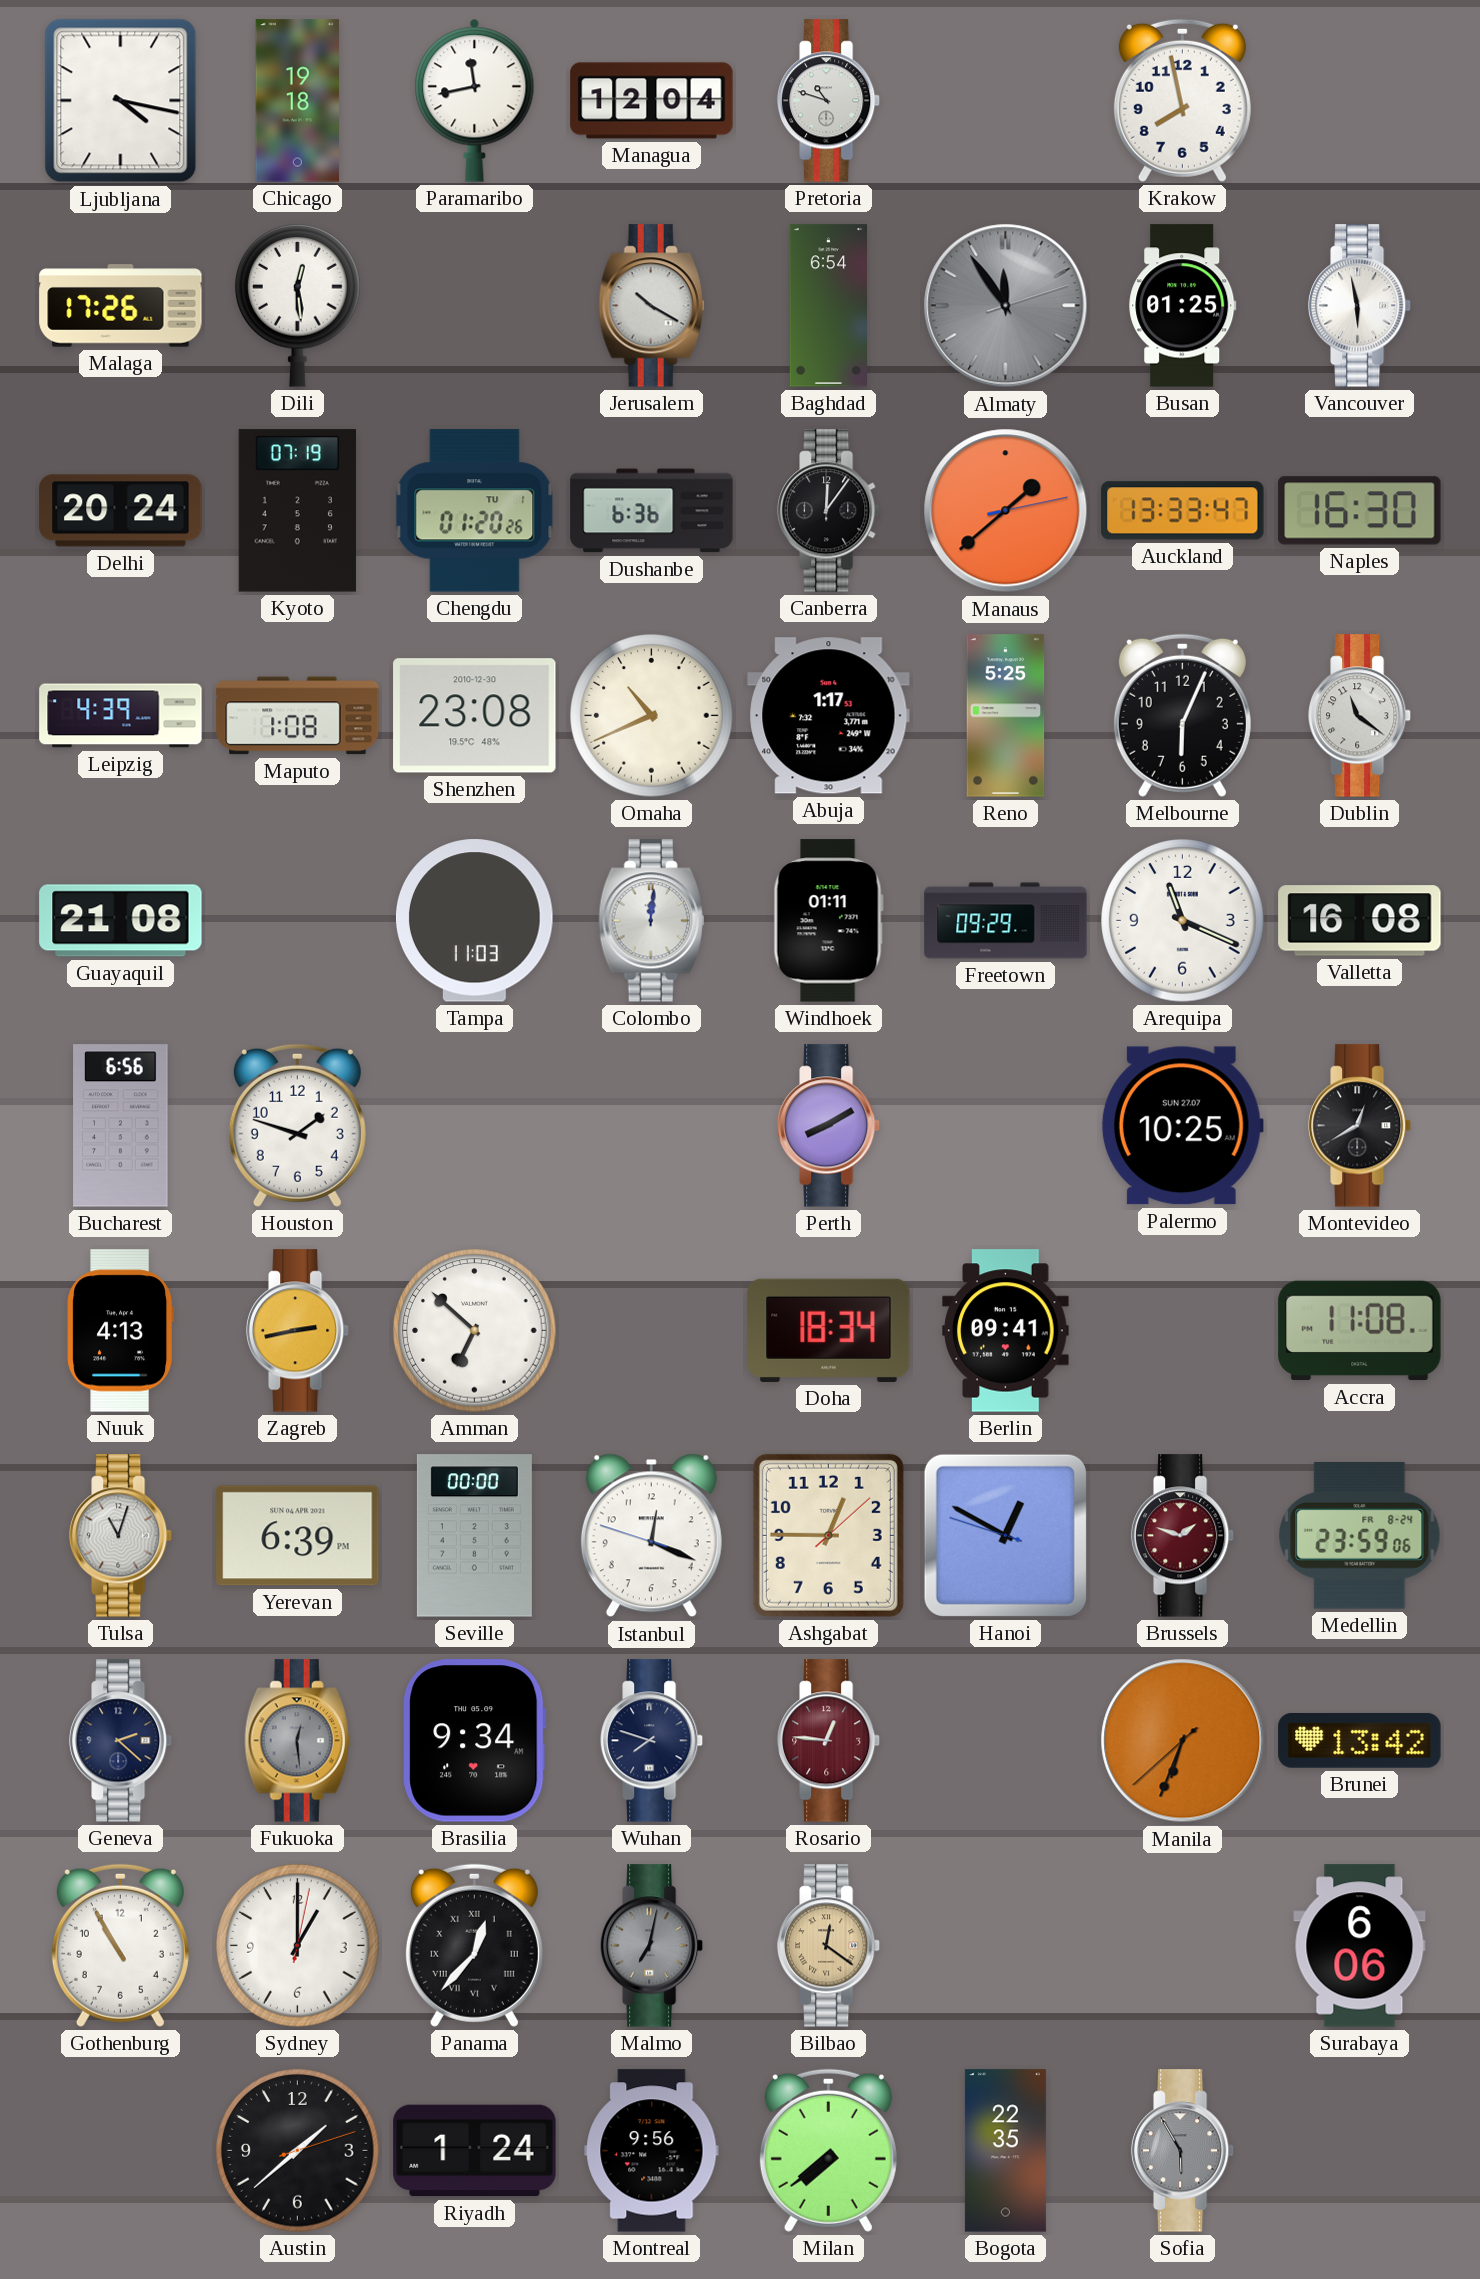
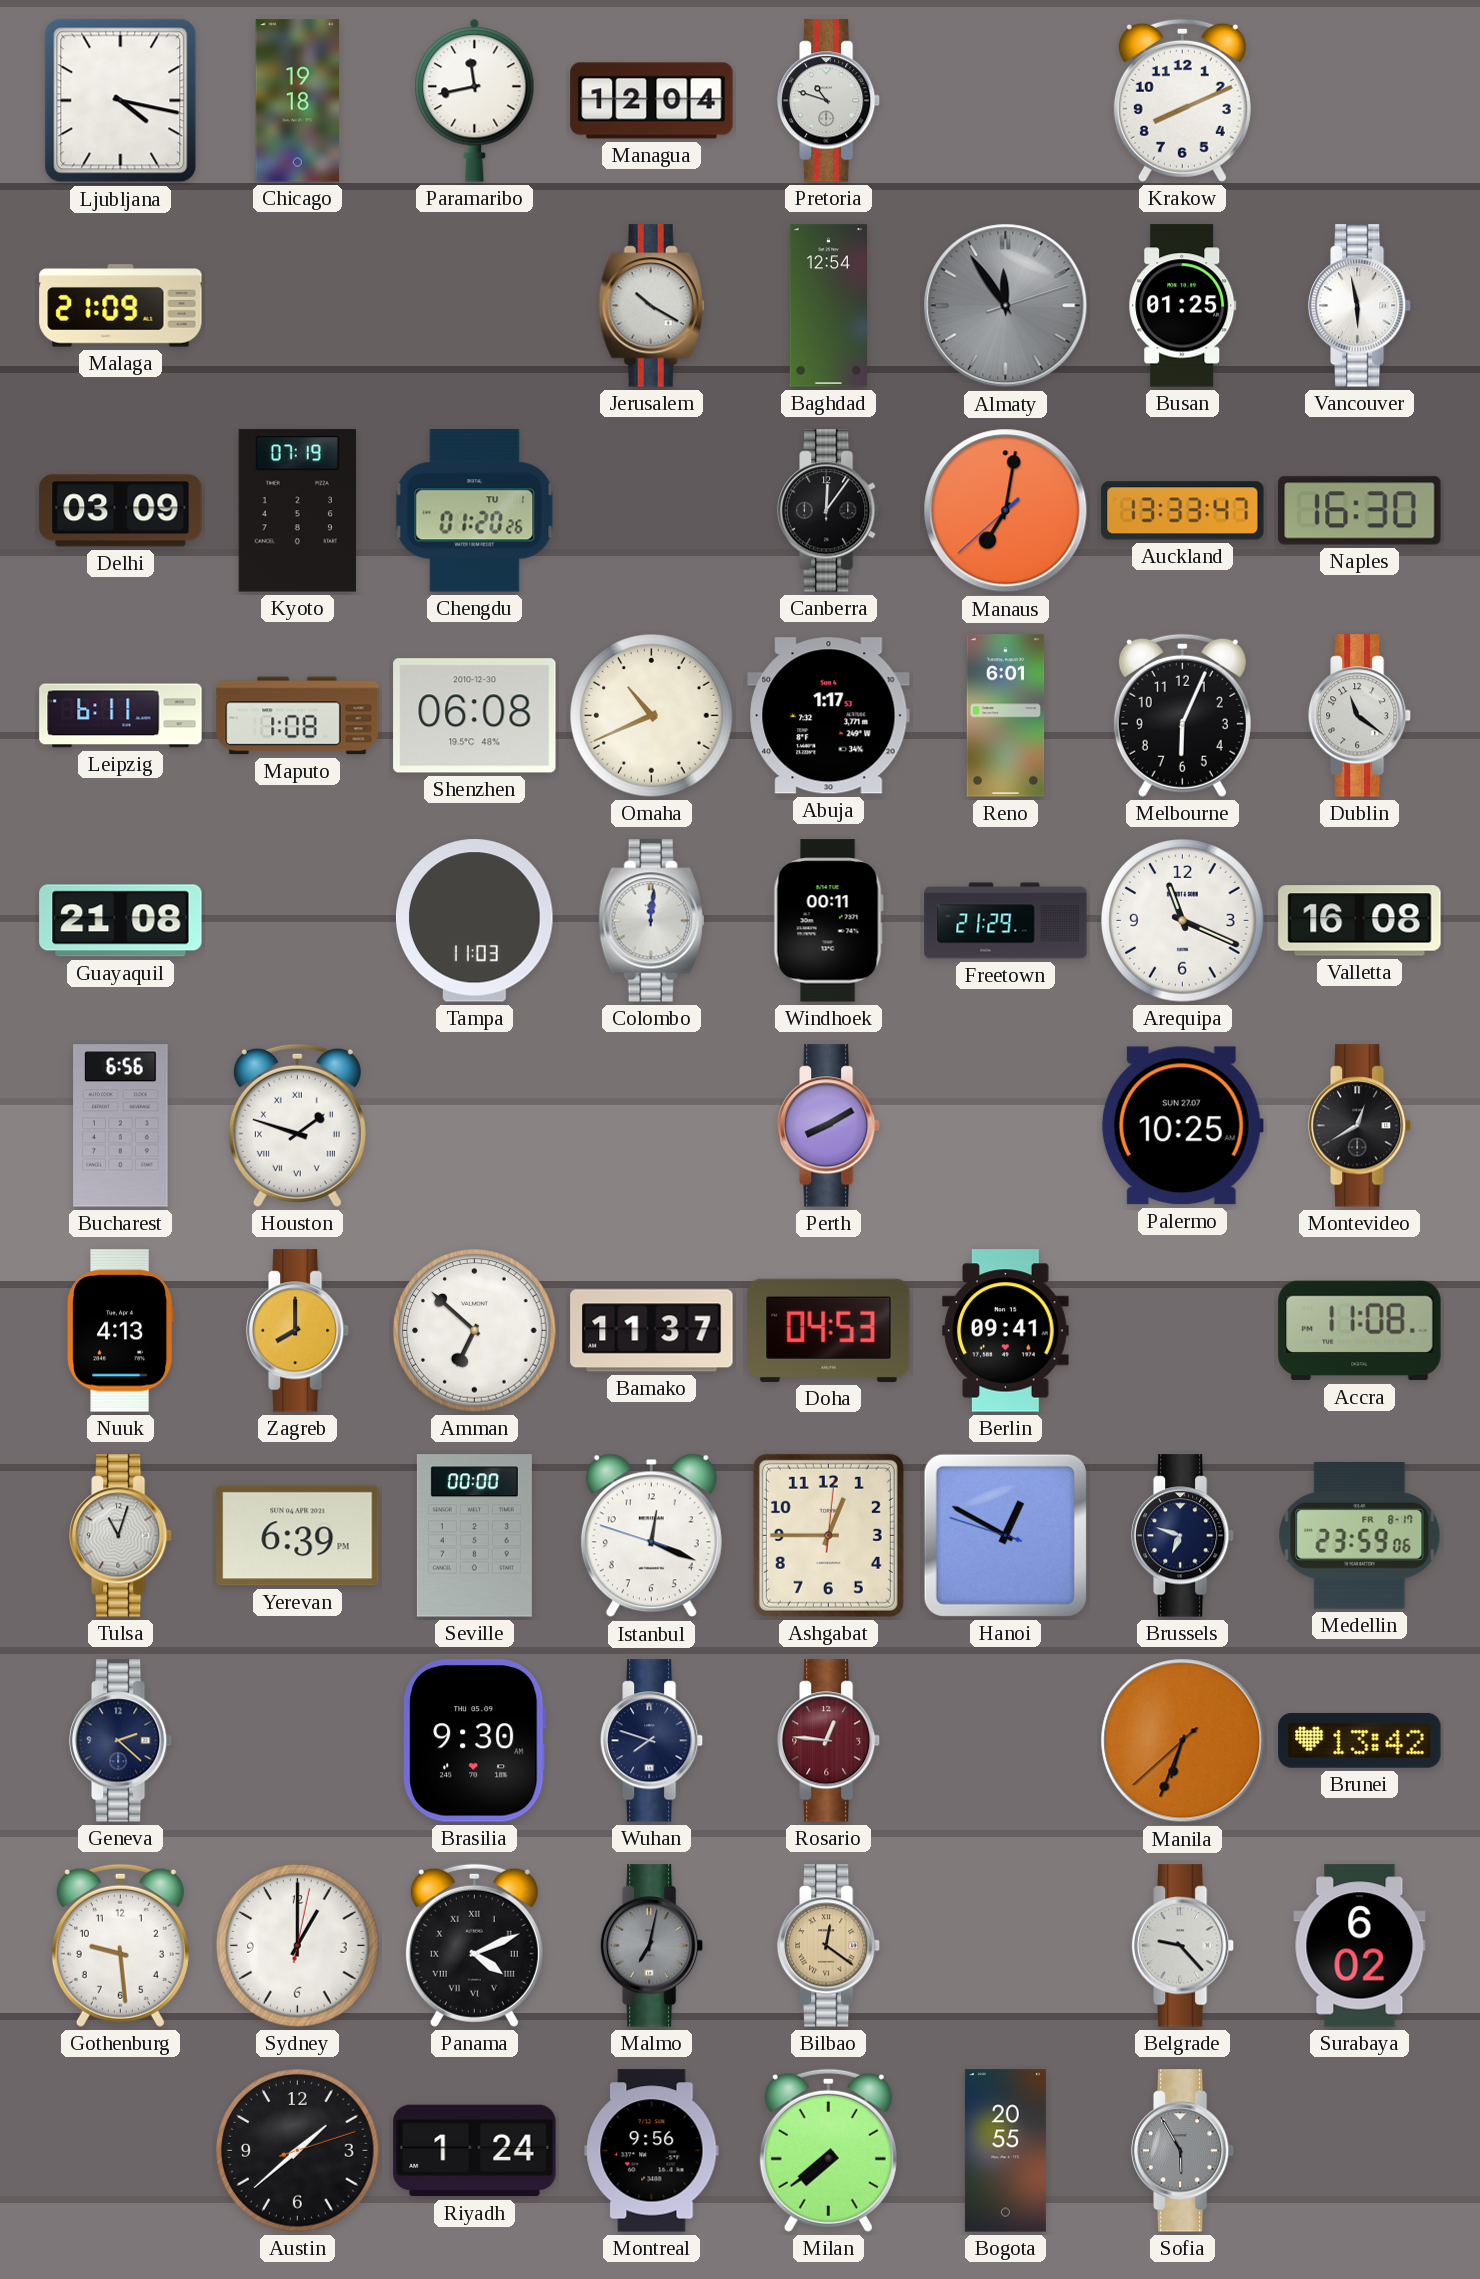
Krakow: 7:58 -> 8:11
Malaga: 17:26 -> 21:09
Dili: 12:29 -> none
Baghdad: 6:54 -> 12:54
Delhi: 20:24 -> 03:09
Dushanbe: 6:36 -> none
Manaus: 1:38 -> 7:01
Leipzig: 4:39 -> 6:11
Shenzhen: 23:08 -> 06:08
Reno: 5:25 -> 6:01
Windhoek: 01:11 -> 00:11
Freetown: 09:29 -> 21:29
Houston numerals: Arabic -> Roman
Zagreb: 2:43 -> 8:00
Bamako: none -> 11:37
Doha: 18:34 -> 04:53
Ashgabat: 12:45:08 -> 12:45:01
Brussels: 1:48 -> 6:48
Brussels dial: burgundy -> navy
Medellin date: FR 8-24 -> FR 8-17
Fukuoka: 12:29 -> none
Brasilia: 9:34 -> 9:30
Gothenburg: 10:55 -> 9:29
Panama: 12:37 -> 4:11
Belgrade: none -> 9:23
Surabaya: 6:06 -> 6:02
Bogota: 22:35 -> 20:55
